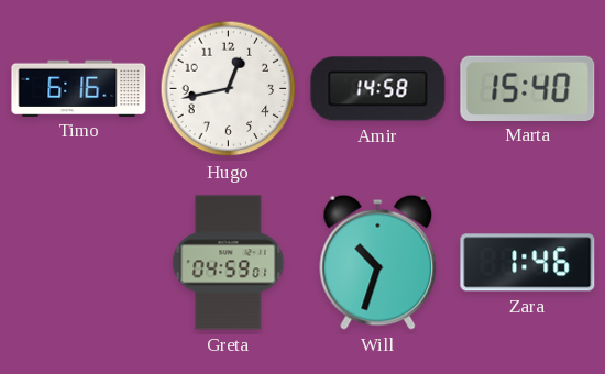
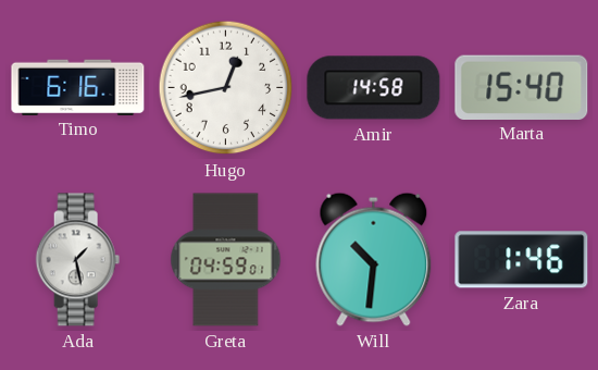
Ada: none -> 1:28
Will: 10:33 -> 10:31
